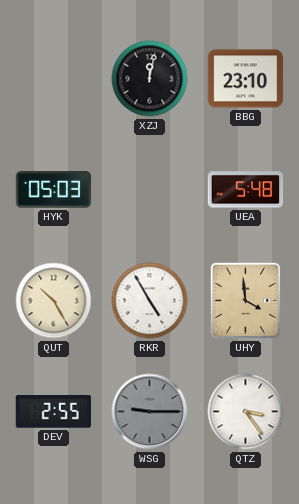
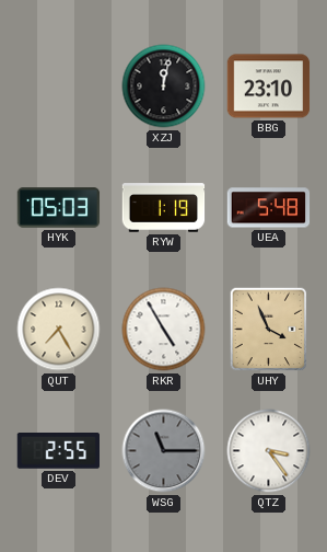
RYW: none -> 1:19
QUT: 10:25 -> 7:25
UHY: 3:59 -> 3:56
WSG: 9:15 -> 11:15
